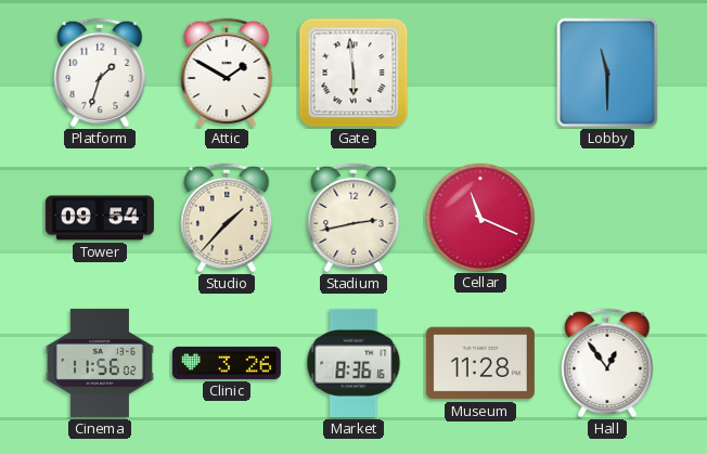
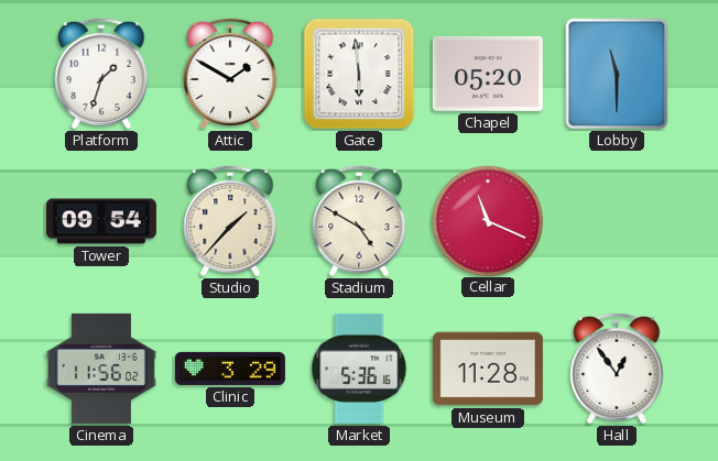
Chapel: none -> 05:20
Stadium: 2:43 -> 4:50
Clinic: 3:26 -> 3:29
Market: 8:36 -> 5:36
